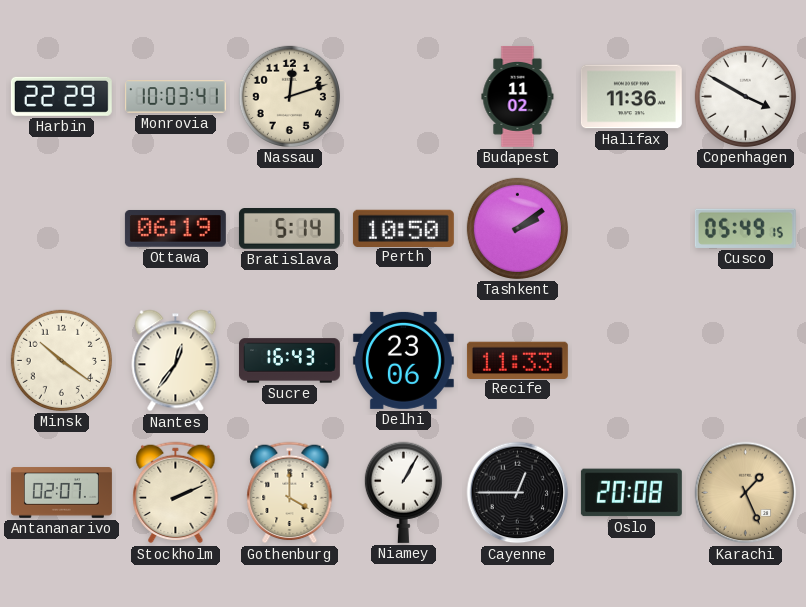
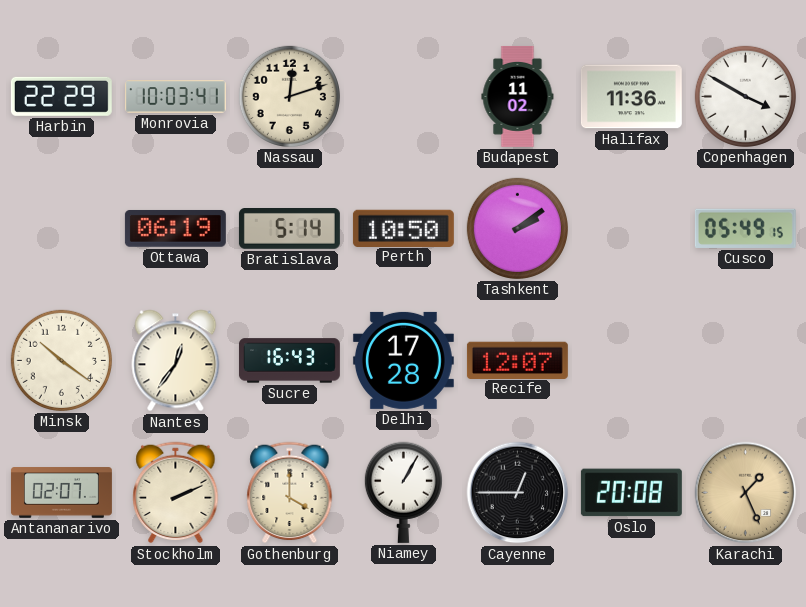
Delhi: 23:06 -> 17:28
Recife: 11:33 -> 12:07
